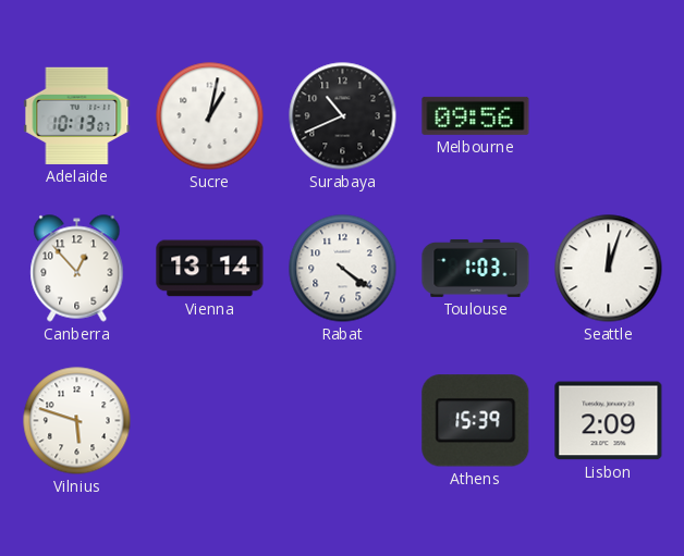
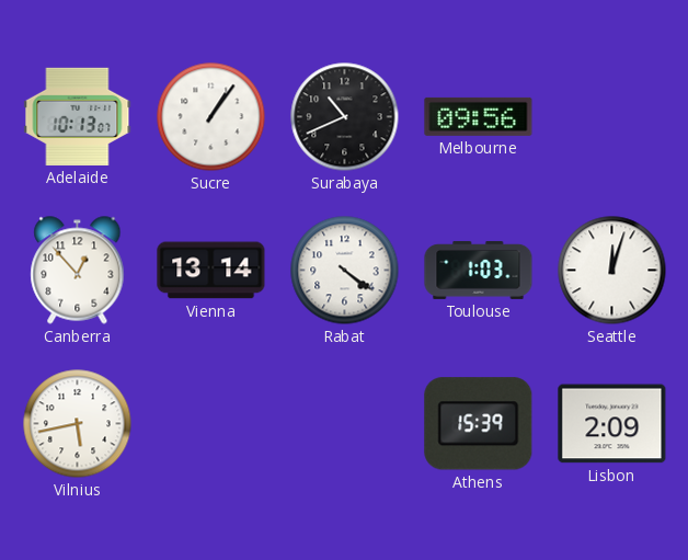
Sucre: 1:02 -> 1:06
Vilnius: 5:48 -> 5:43
